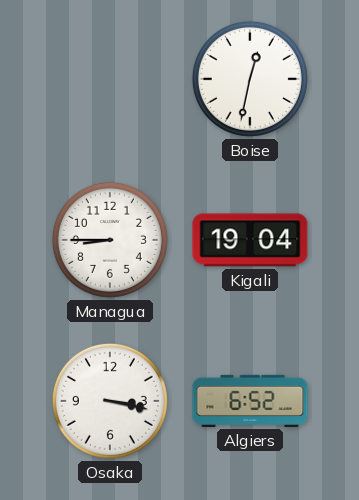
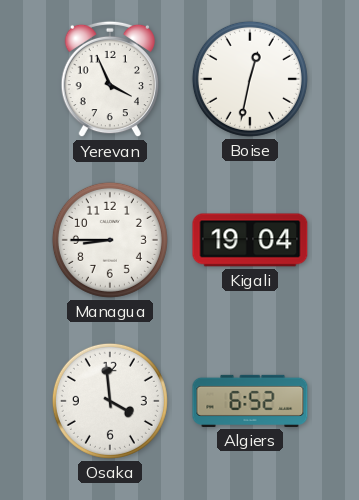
Yerevan: none -> 3:56
Osaka: 3:17 -> 3:59
